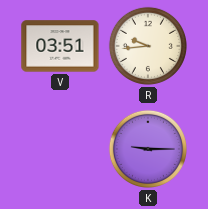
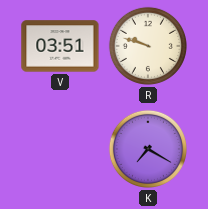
R: 9:44 -> 9:48
K: 9:15 -> 7:20
